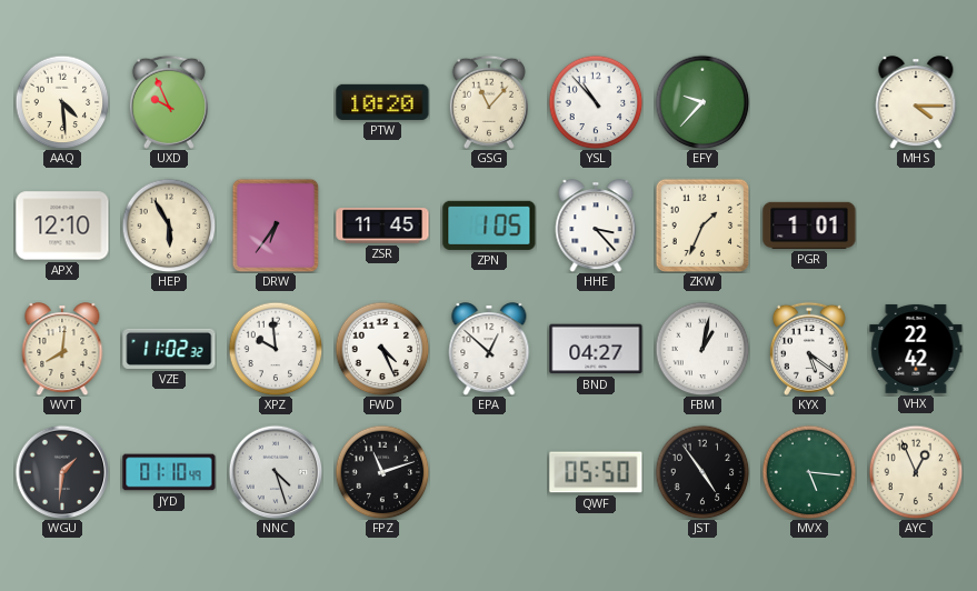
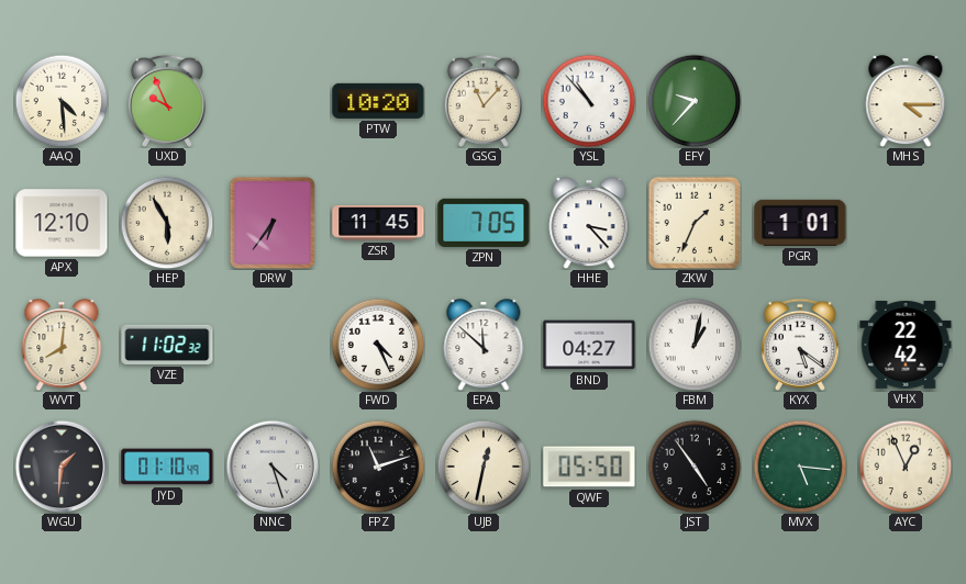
ZPN: 1:05 -> 7:05
XPZ: 9:59 -> none
EPA: 12:52 -> 11:52
UJB: none -> 12:32
